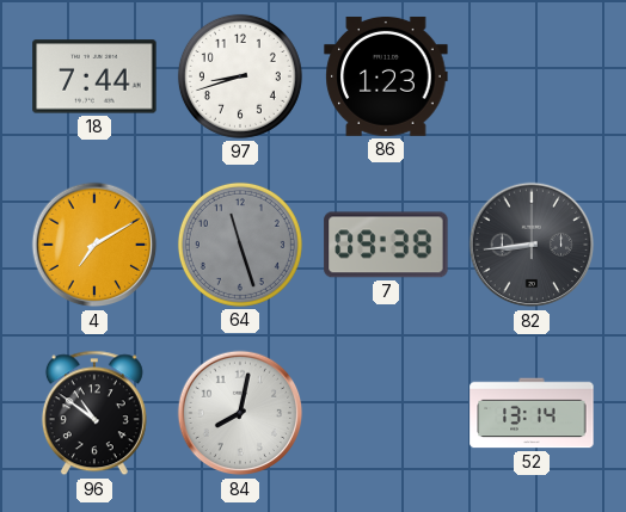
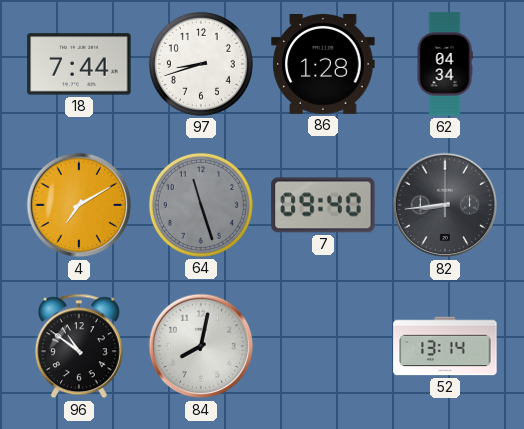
86: 1:23 -> 1:28
62: none -> 04:34
7: 09:38 -> 09:40
